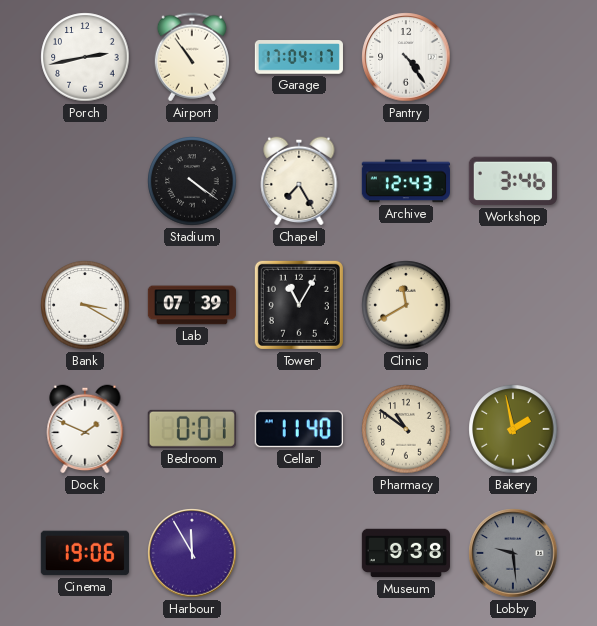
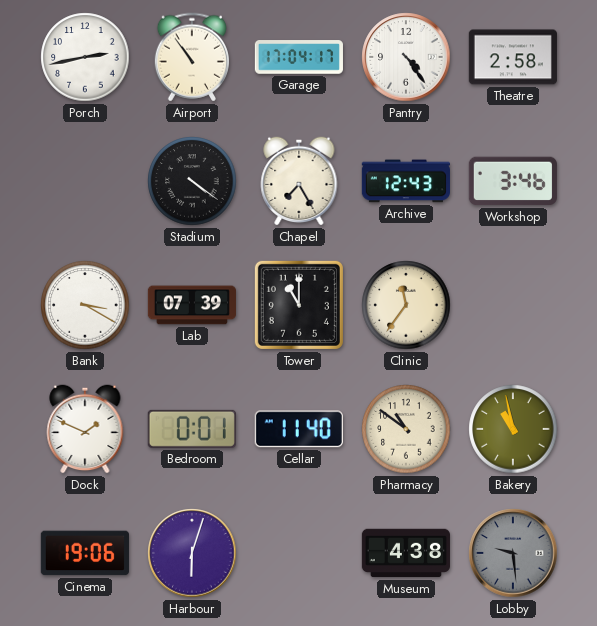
Theatre: none -> 2:58
Tower: 11:05 -> 11:00
Clinic: 11:40 -> 11:36
Bakery: 1:58 -> 10:58
Harbour: 11:55 -> 6:03
Museum: 9:38 -> 4:38
